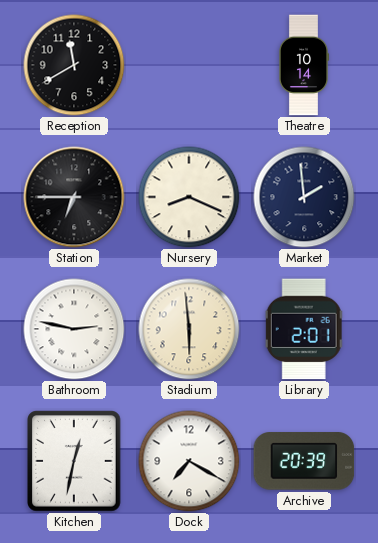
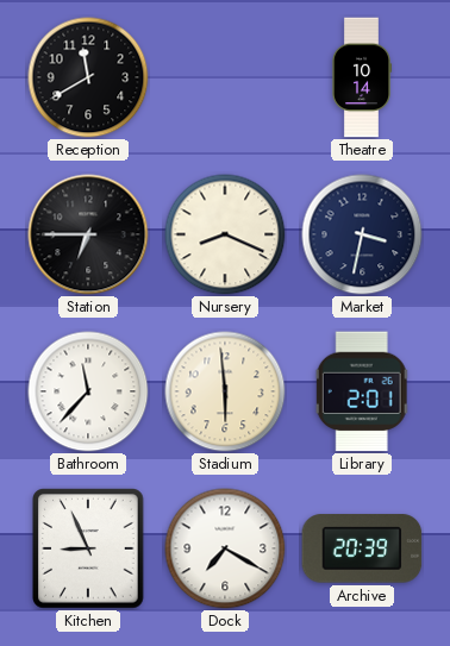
Market: 1:59 -> 3:32
Bathroom: 2:47 -> 11:37
Kitchen: 12:32 -> 8:56
